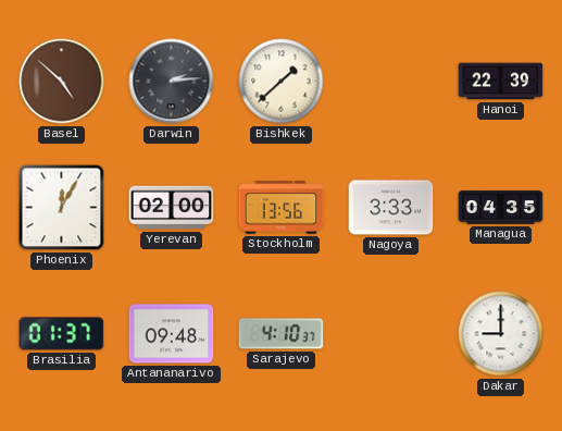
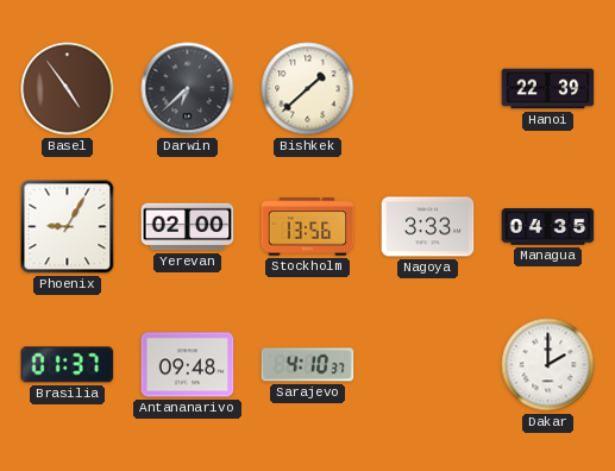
Basel: 4:52 -> 4:54
Darwin: 2:14 -> 6:38
Phoenix: 12:05 -> 9:05
Dakar: 9:00 -> 2:00
